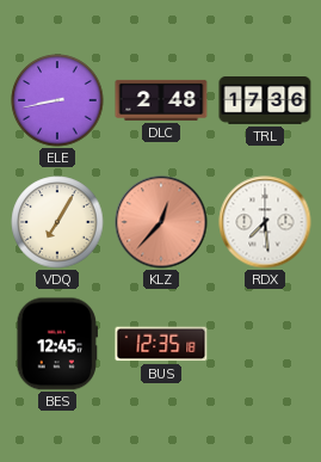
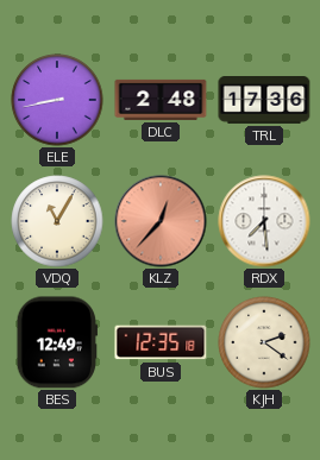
VDQ: 7:05 -> 11:05
BES: 12:45 -> 12:49
KJH: none -> 2:21
